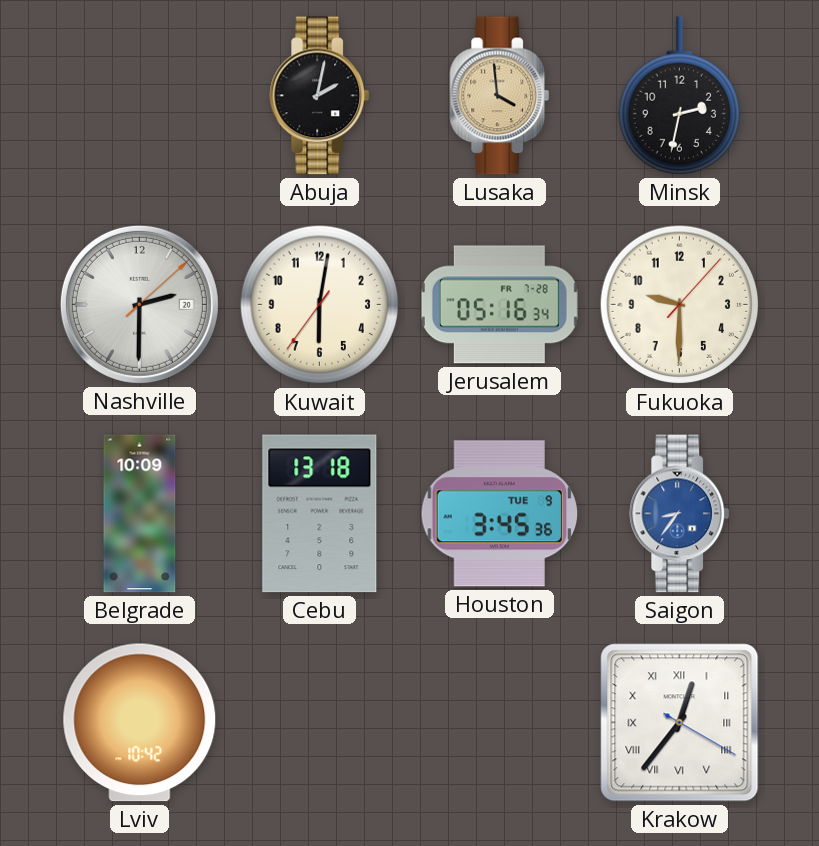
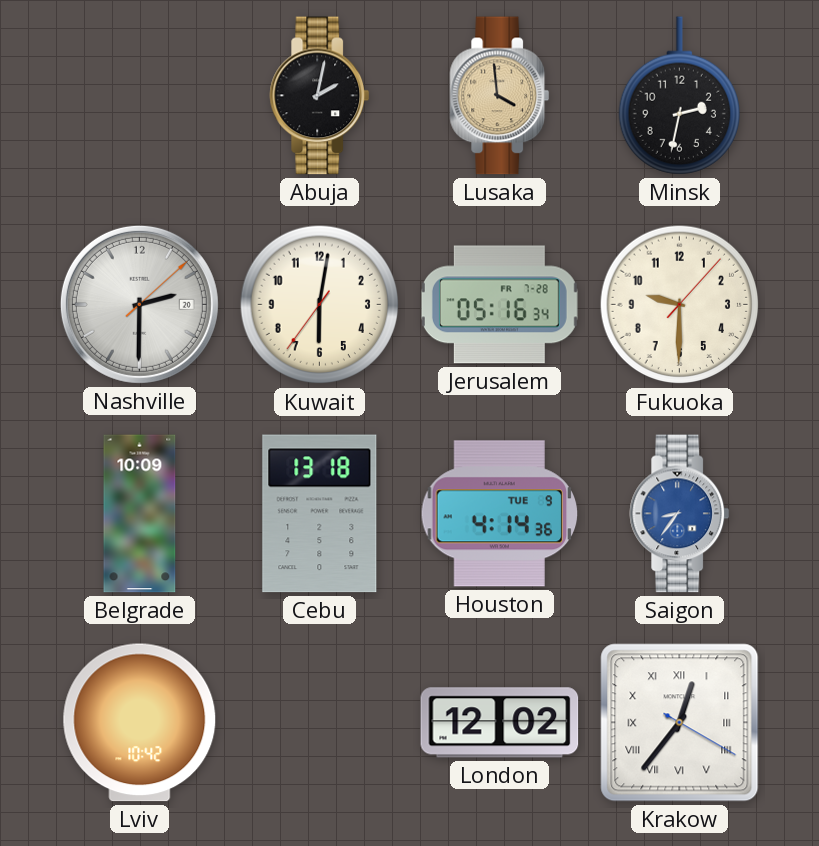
Houston: 3:45 -> 4:14
London: none -> 12:02
